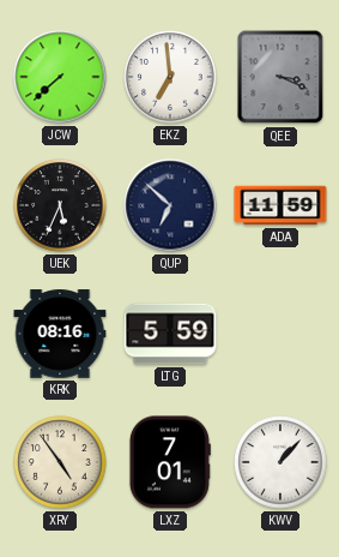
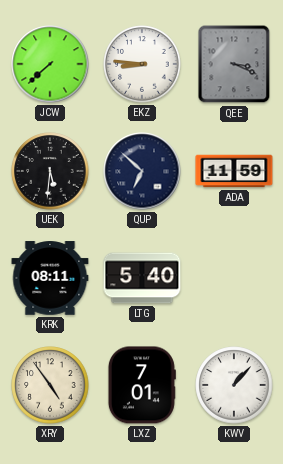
EKZ: 6:59 -> 8:46
UEK: 5:34 -> 5:31
KRK: 08:16 -> 08:11
LTG: 5:59 -> 5:40
